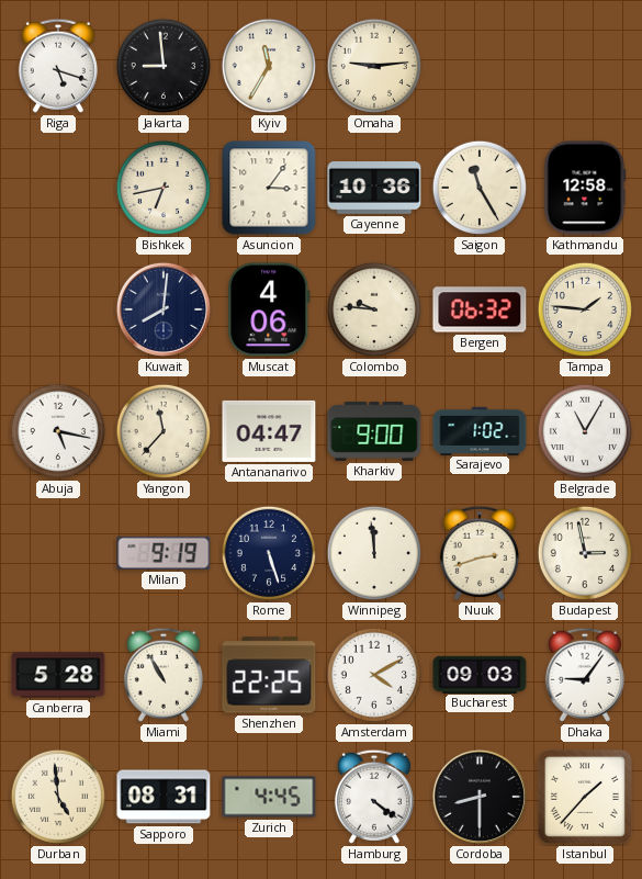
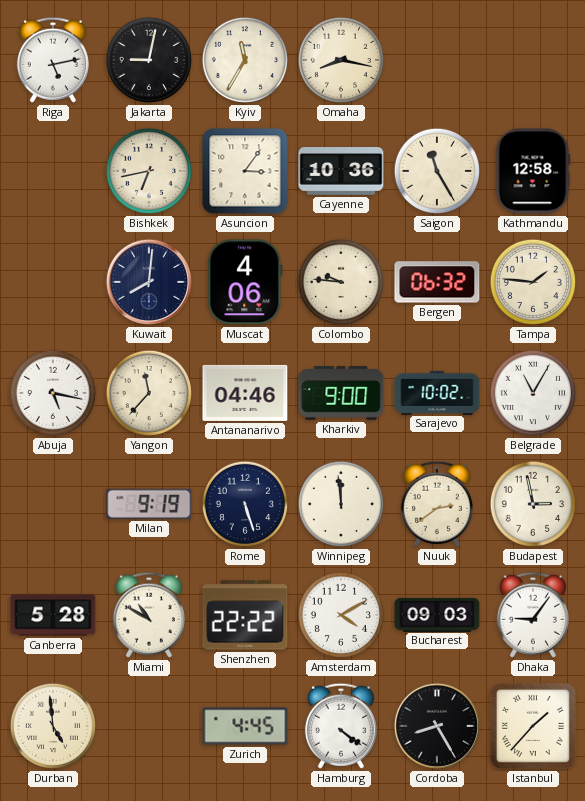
Riga: 5:18 -> 5:13
Jakarta: 8:59 -> 9:02
Omaha: 9:14 -> 8:17
Antananarivo: 04:47 -> 04:46
Sarajevo: 1:02 -> 10:02
Nuuk: 2:42 -> 2:39
Miami: 10:55 -> 10:50
Shenzhen: 22:25 -> 22:22
Sapporo: 08:31 -> none
Cordoba: 8:30 -> 8:25
